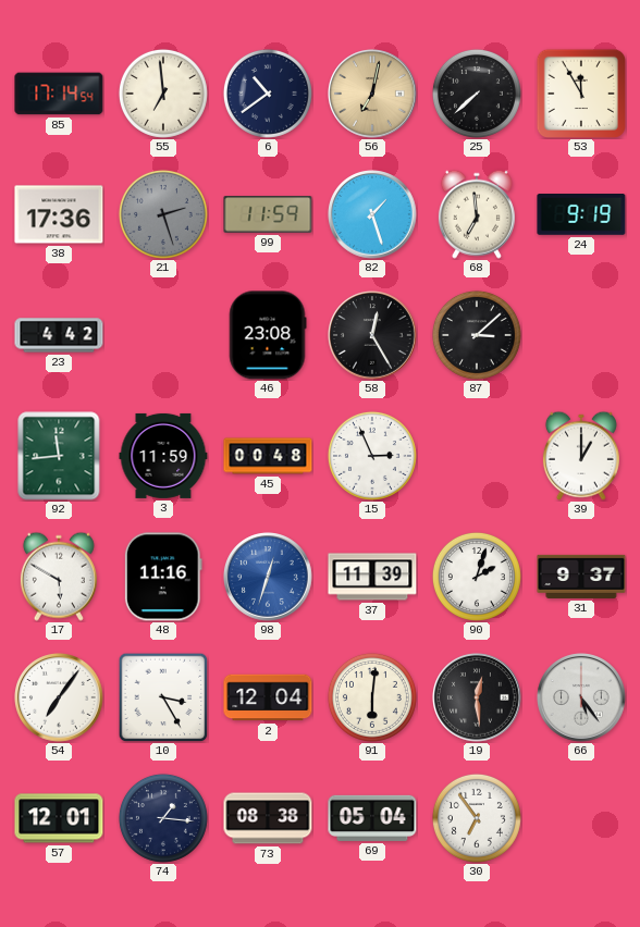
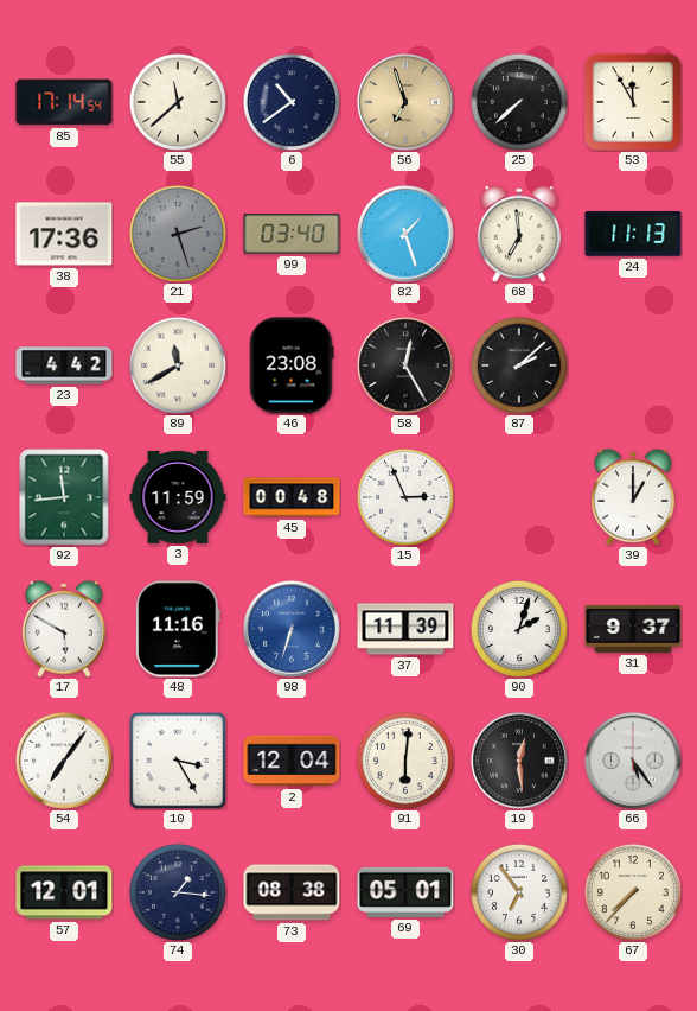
55: 6:59 -> 11:38
56: 7:02 -> 6:57
99: 11:59 -> 03:40
24: 9:19 -> 11:13
89: none -> 11:40
87: 3:08 -> 2:08
98: 12:33 -> 6:33
69: 05:04 -> 05:01
67: none -> 7:37
